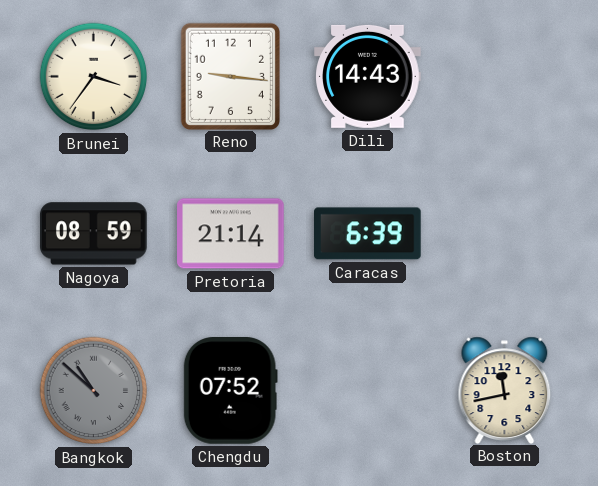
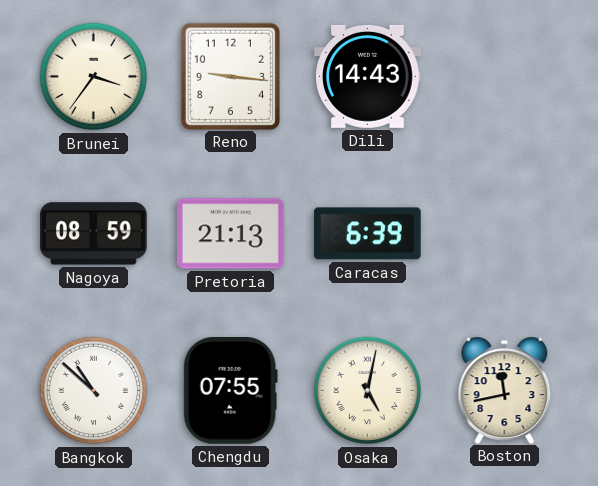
Pretoria: 21:14 -> 21:13
Bangkok dial: grey -> white
Chengdu: 07:52 -> 07:55
Osaka: none -> 5:02
